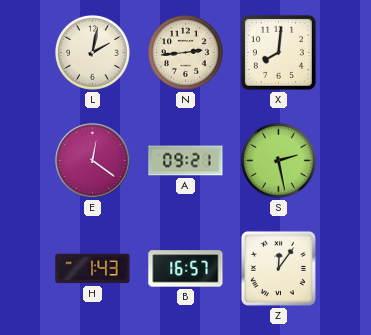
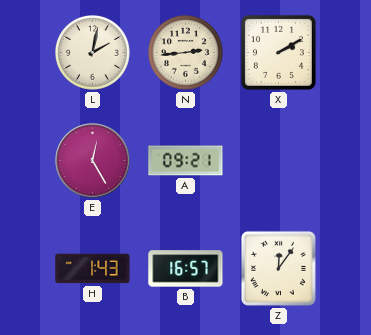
X: 8:01 -> 2:10
E: 12:21 -> 12:25
S: 2:28 -> none
